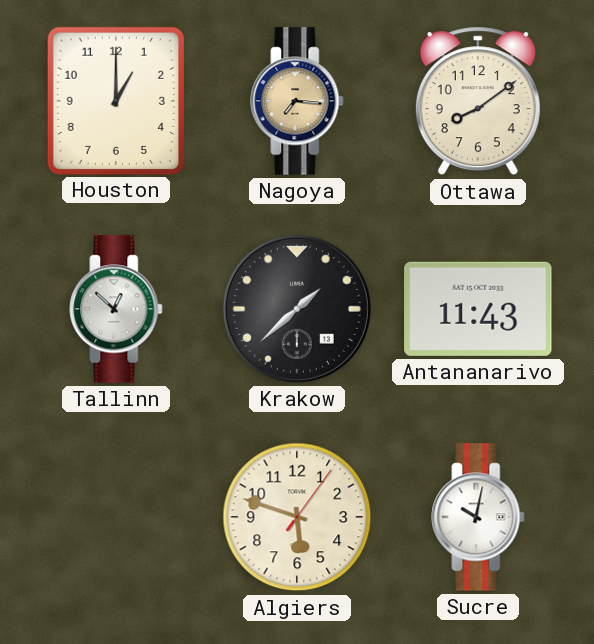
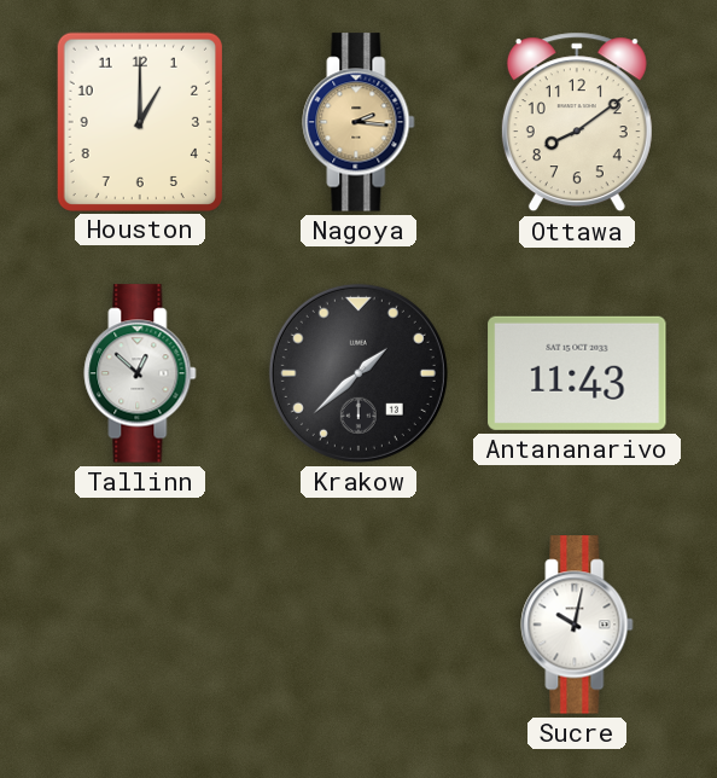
Nagoya: 7:16 -> 2:16
Algiers: 5:48 -> none
